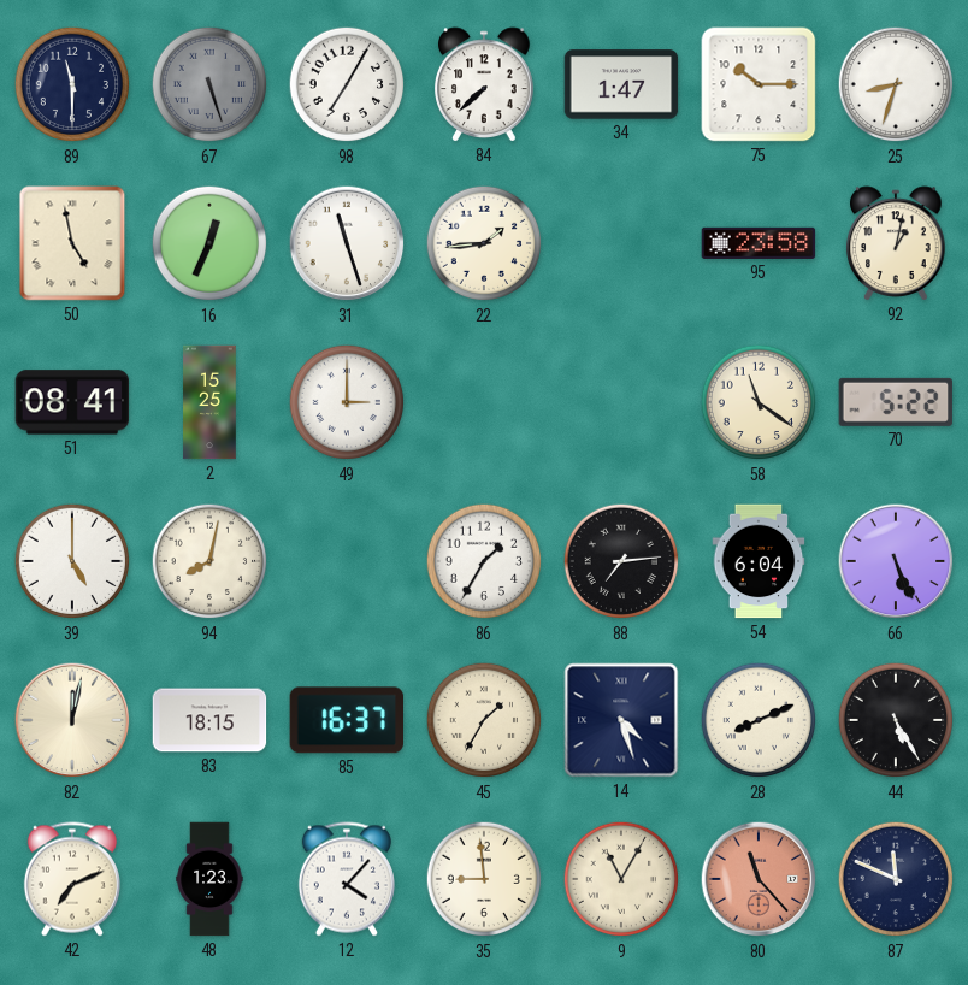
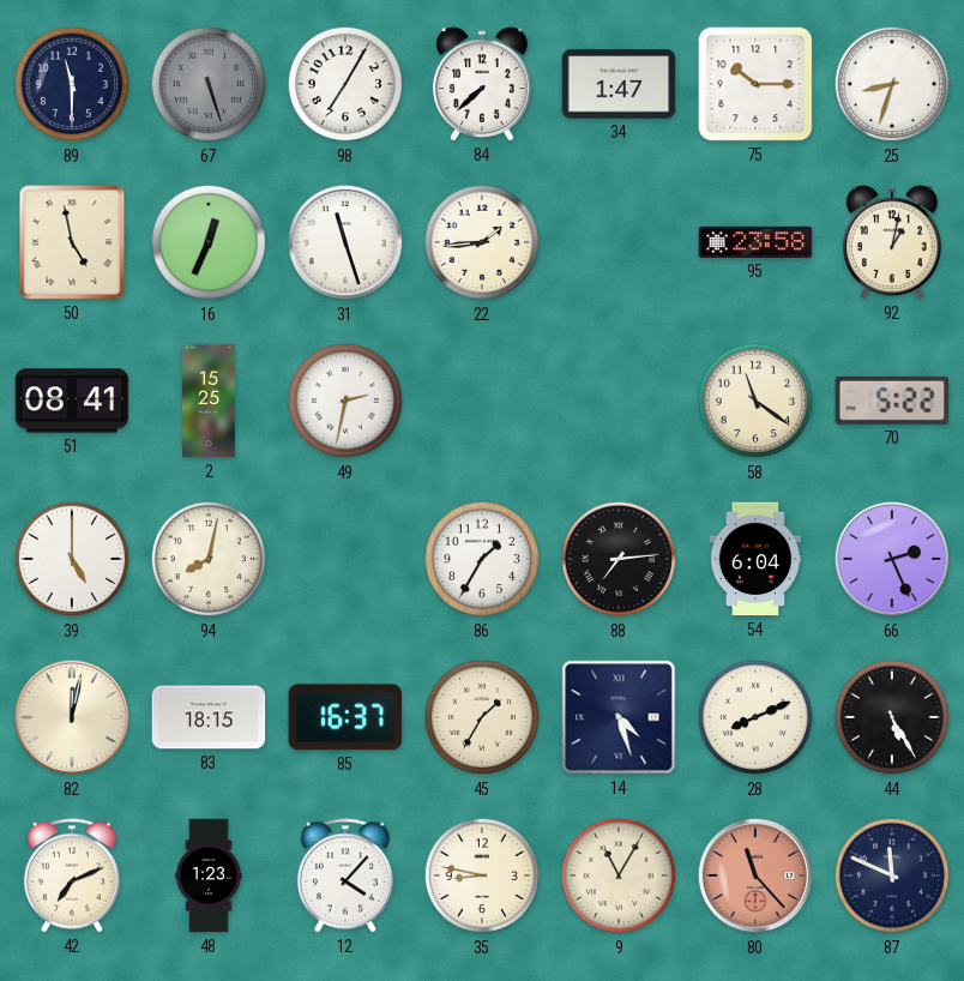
49: 3:00 -> 2:32
66: 5:26 -> 2:26
35: 8:59 -> 8:47
